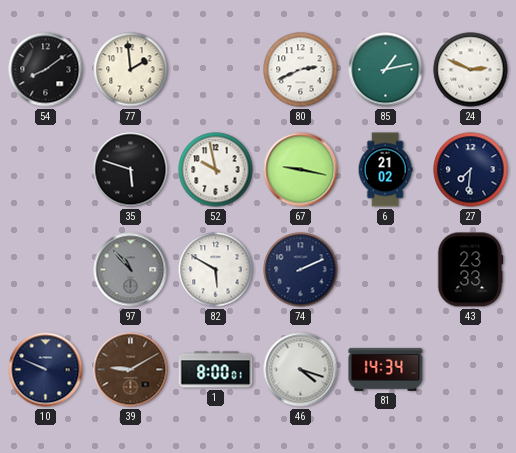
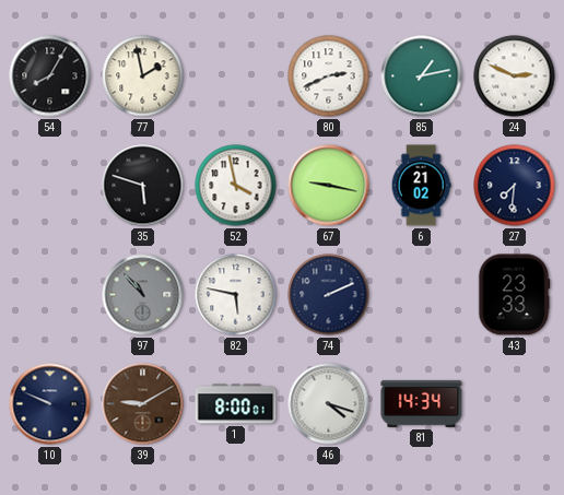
54: 8:09 -> 8:05
77: 1:59 -> 1:58
52: 9:58 -> 3:58
82: 5:50 -> 5:47
